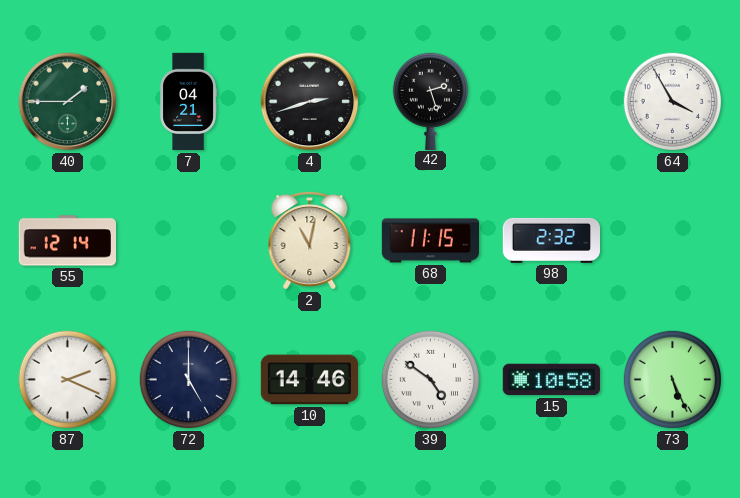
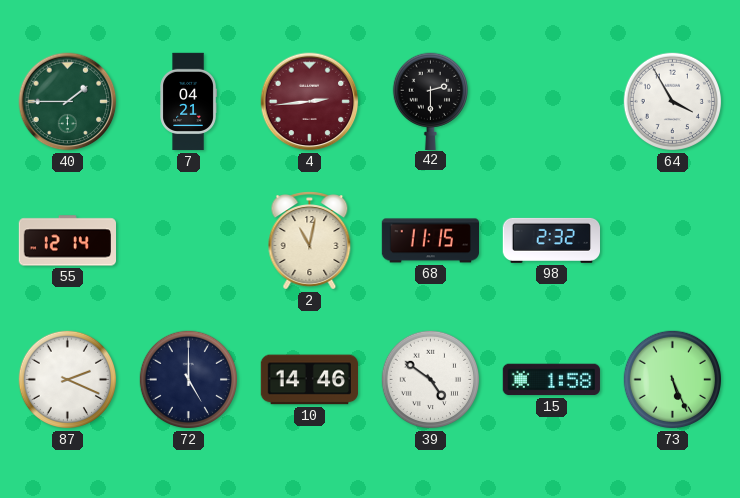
4: 2:42 -> 2:44
4 dial: black -> burgundy
42: 2:27 -> 2:30
15: 10:58 -> 1:58
